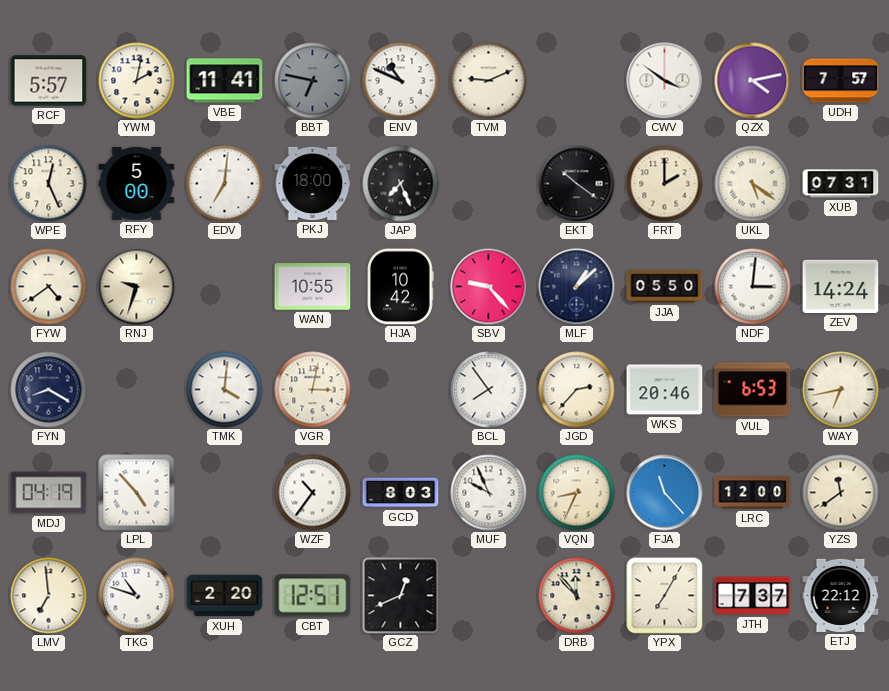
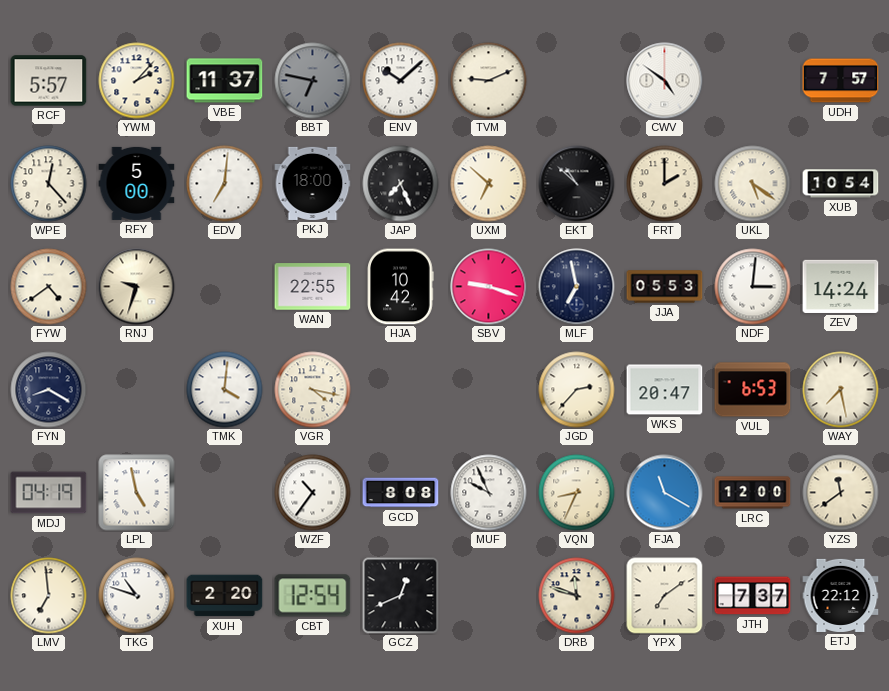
YWM: 2:02 -> 2:07
VBE: 11:41 -> 11:37
ENV: 10:49 -> 10:08
CWV: 3:51 -> 4:51
QZX: 4:13 -> none
WPE: 12:26 -> 12:23
UXM: none -> 6:52
EKT: 10:21 -> 10:52
XUB: 07:31 -> 10:54
WAN: 10:55 -> 22:55
SBV: 9:23 -> 9:18
MLF: 1:08 -> 6:58
JJA: 05:50 -> 05:53
VGR: 3:02 -> 4:17
BCL: 7:54 -> none
WKS: 20:46 -> 20:47
WAY: 6:43 -> 7:28
LPL: 4:53 -> 4:58
GCD: 8:03 -> 8:08
FJA: 11:23 -> 11:20
CBT: 12:51 -> 12:54
DRB: 11:53 -> 11:48
YPX: 7:05 -> 7:09
